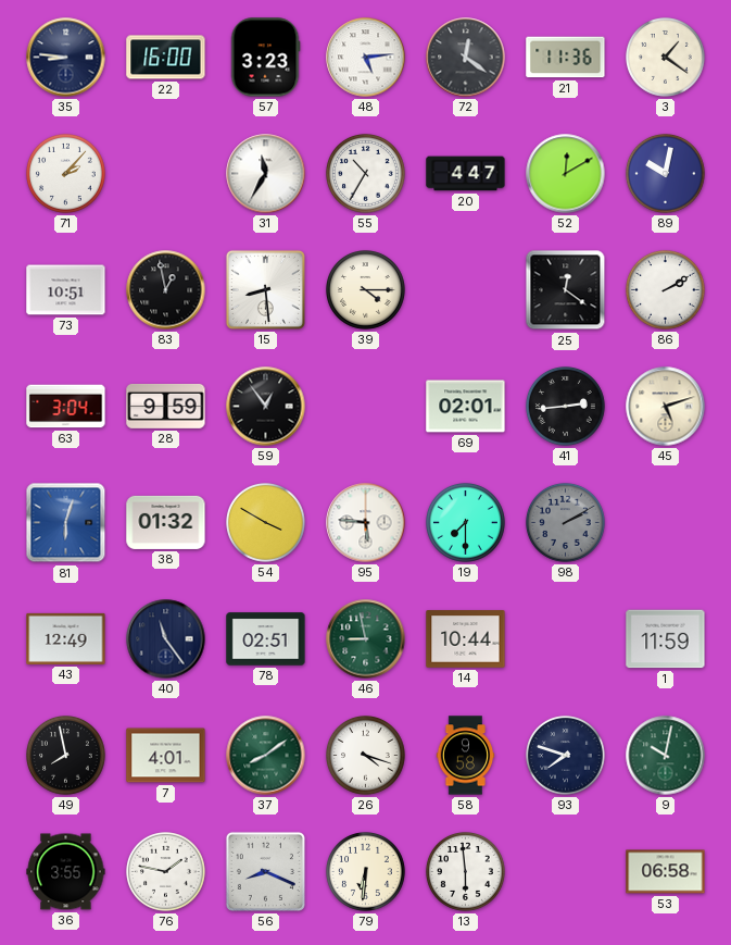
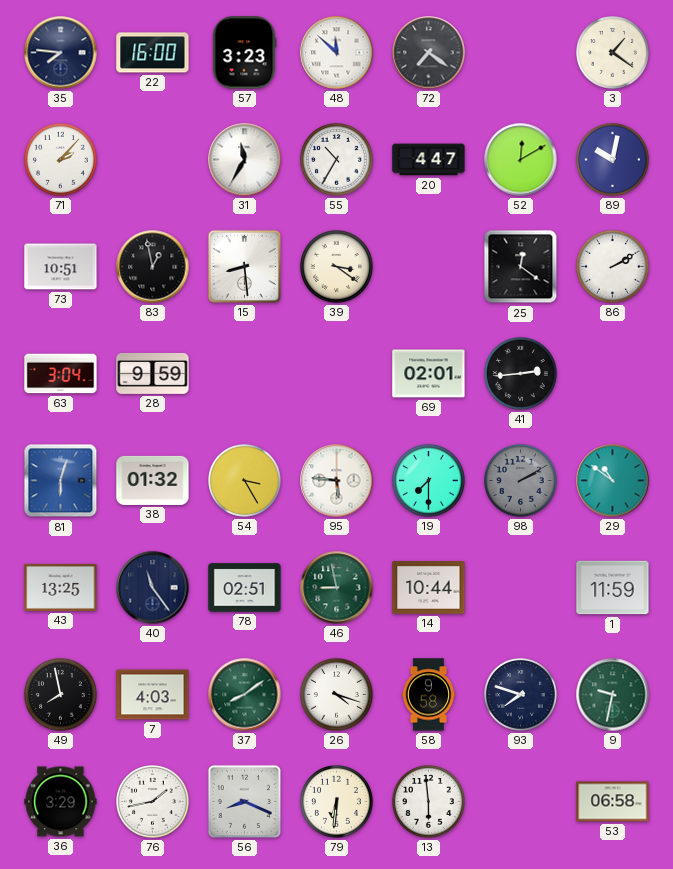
35: 8:46 -> 7:46
48: 5:14 -> 11:52
72: 12:21 -> 7:21
21: 11:36 -> none
39: 4:15 -> 3:21
59: 12:54 -> none
45: 5:12 -> none
54: 3:50 -> 3:25
29: none -> 10:51
43: 12:49 -> 13:25
7: 4:01 -> 4:03
9: 10:02 -> 9:32
36: 3:55 -> 3:29
76: 1:47 -> 1:43
